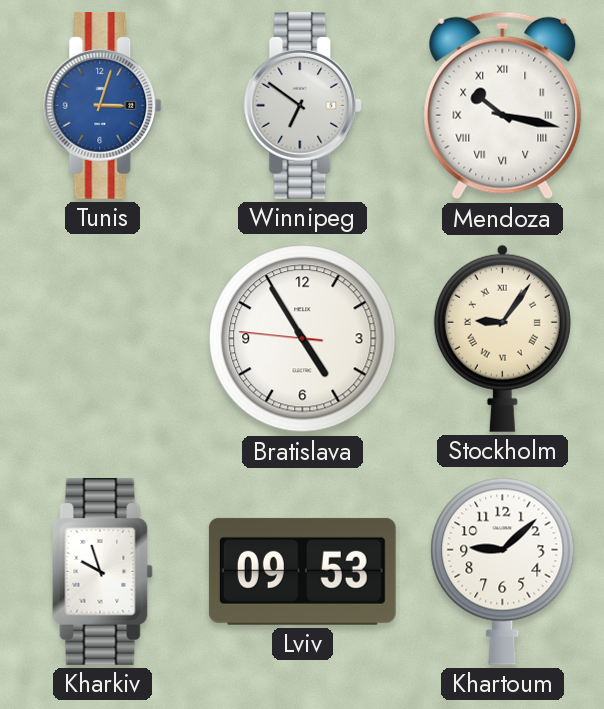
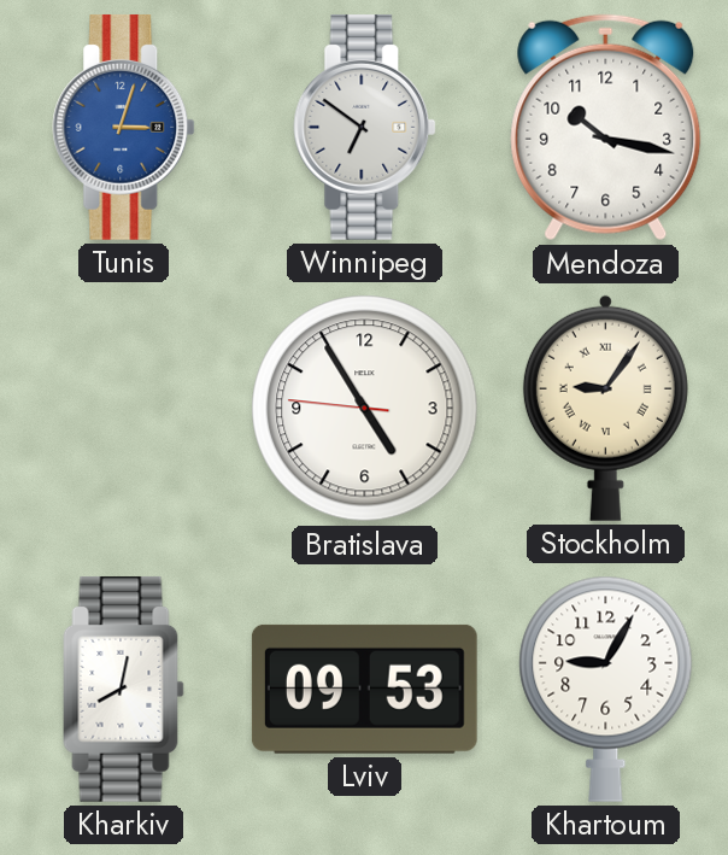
Mendoza numerals: Roman -> Arabic
Kharkiv: 9:57 -> 8:02
Khartoum: 9:08 -> 9:05
